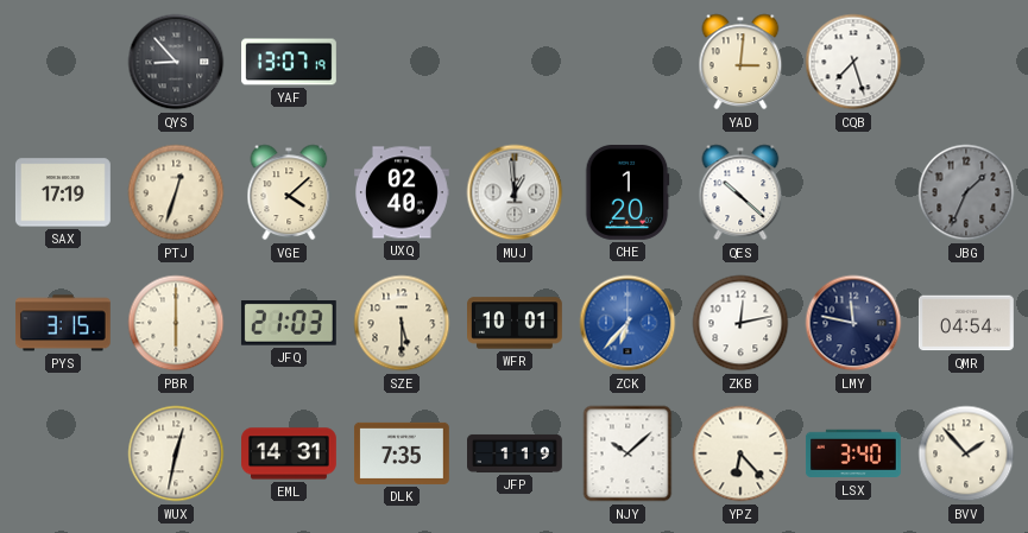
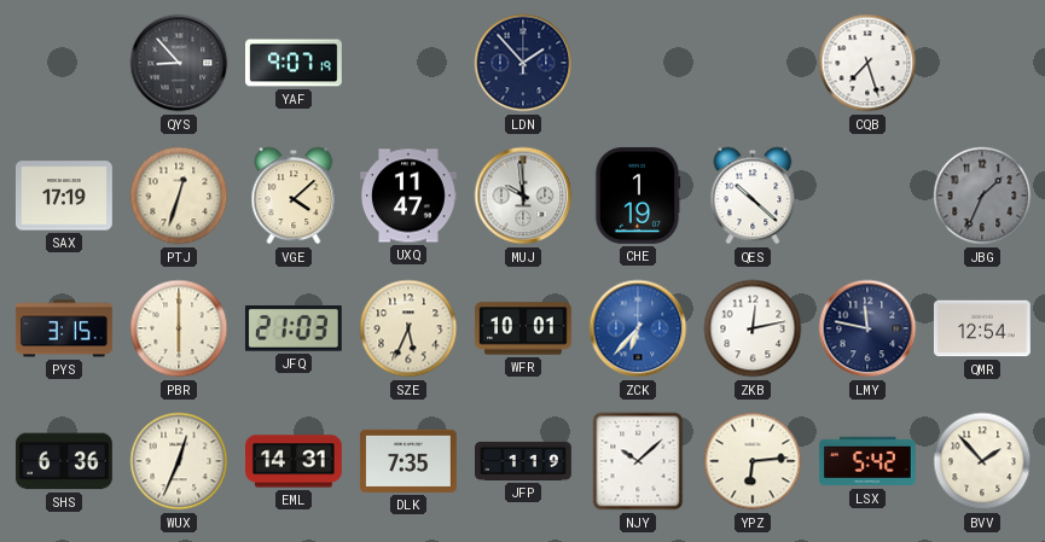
YAF: 13:07 -> 9:07
LDN: none -> 1:53
YAD: 3:01 -> none
UXQ: 02:40 -> 11:47
MUJ: 12:59 -> 9:59
CHE: 1:20 -> 1:19
SZE: 5:30 -> 5:34
QMR: 04:54 -> 12:54
SHS: none -> 6:36
WUX: 12:32 -> 12:34
YPZ: 6:23 -> 6:14
LSX: 3:40 -> 5:42
